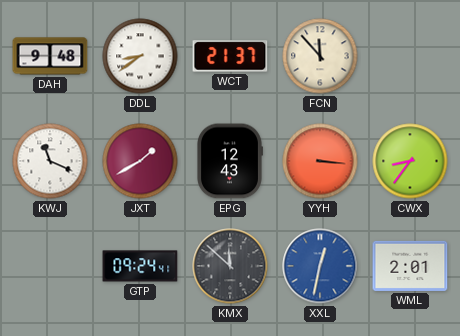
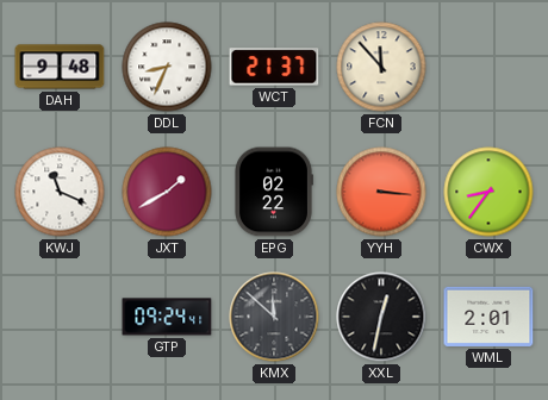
DDL: 8:39 -> 8:34
EPG: 12:43 -> 02:22
XXL dial: blue -> black
